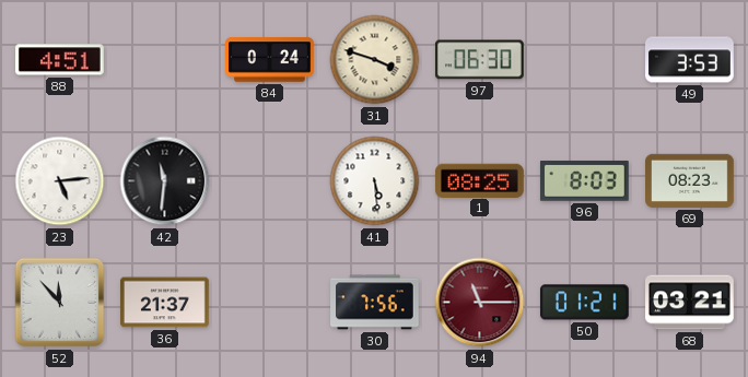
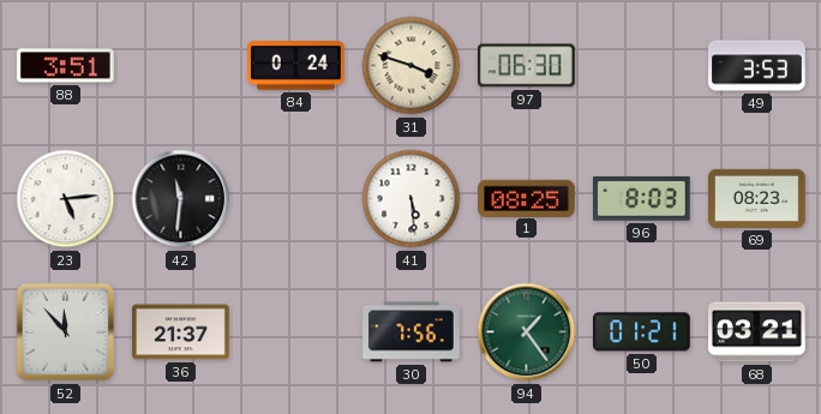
88: 4:51 -> 3:51
94: 11:15 -> 1:24
94 dial: burgundy -> green
